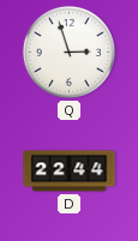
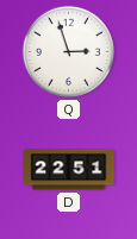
D: 22:44 -> 22:51
